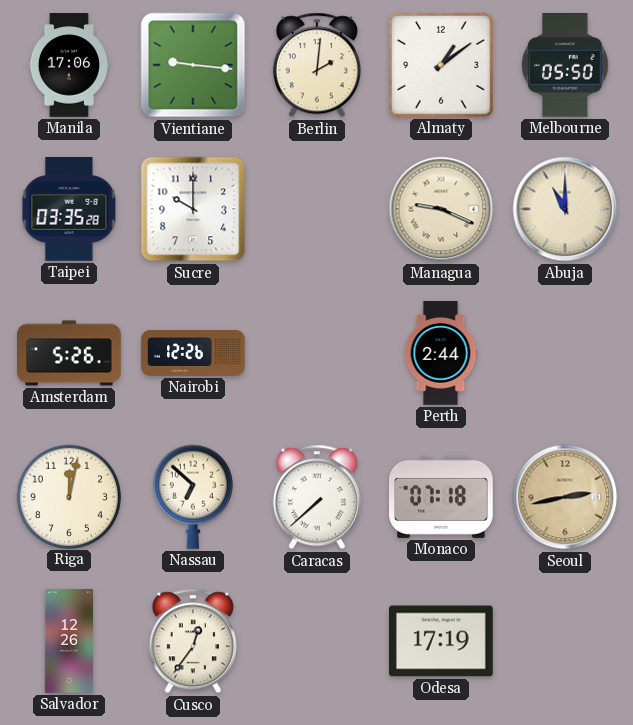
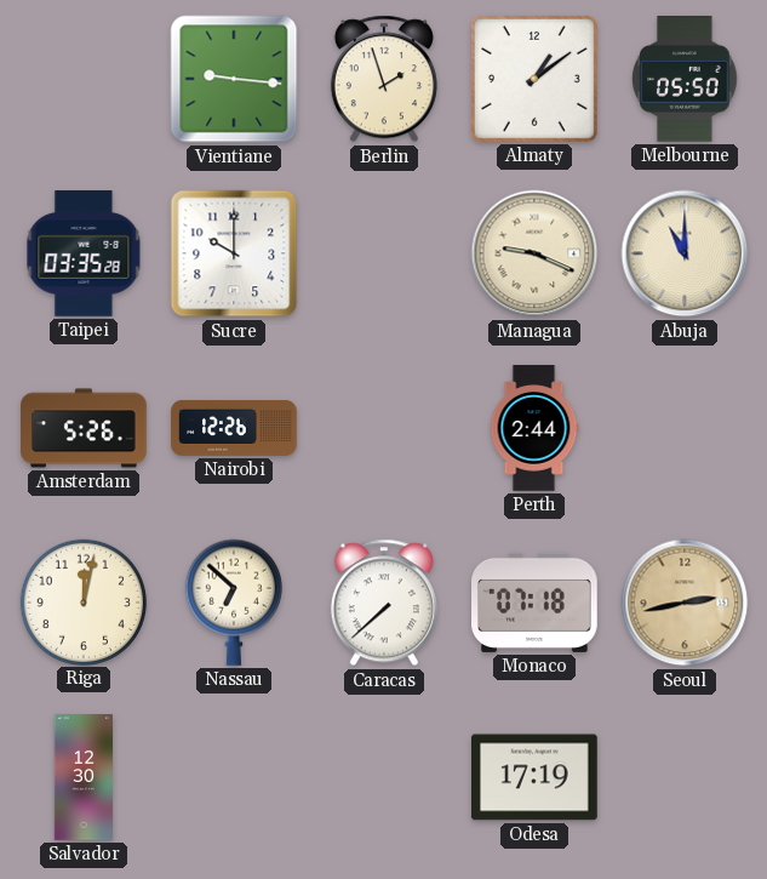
Manila: 17:06 -> none
Berlin: 2:01 -> 1:57
Salvador: 12:26 -> 12:30
Cusco: 12:36 -> none
